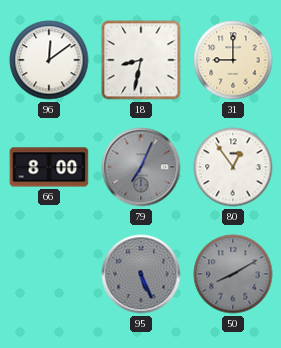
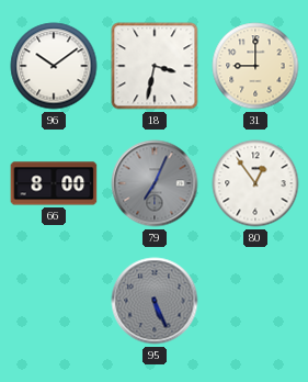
96: 12:09 -> 10:09
18: 8:32 -> 3:32
50: 8:10 -> none
